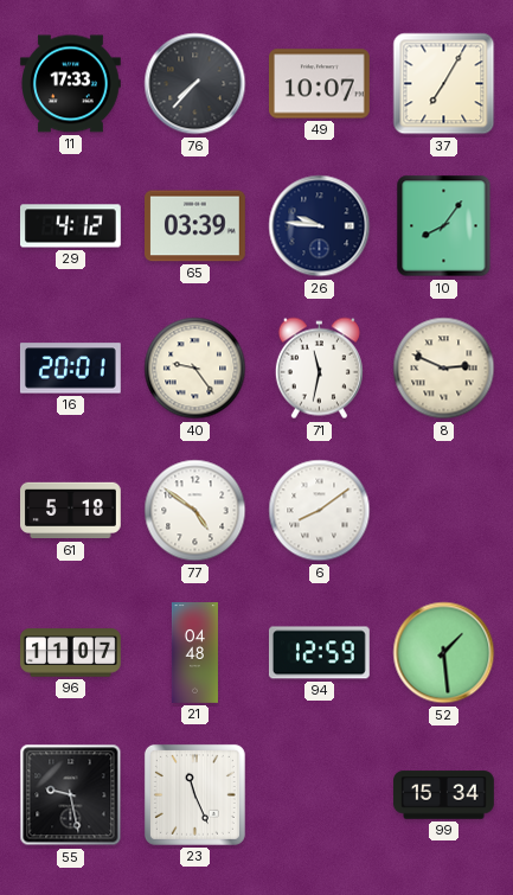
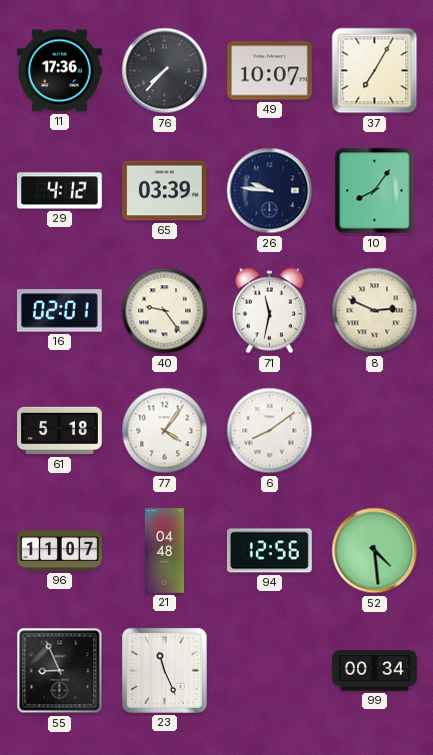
11: 17:33 -> 17:36
16: 20:01 -> 02:01
77: 4:51 -> 4:06
94: 12:59 -> 12:56
52: 1:29 -> 4:29
55: 9:28 -> 8:56
99: 15:34 -> 00:34
